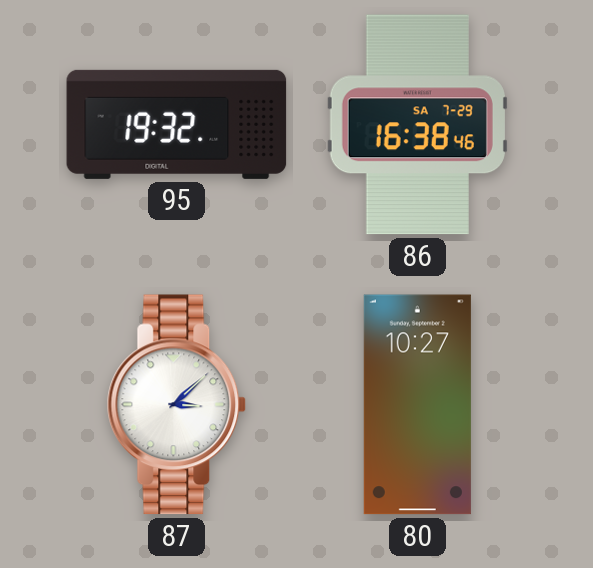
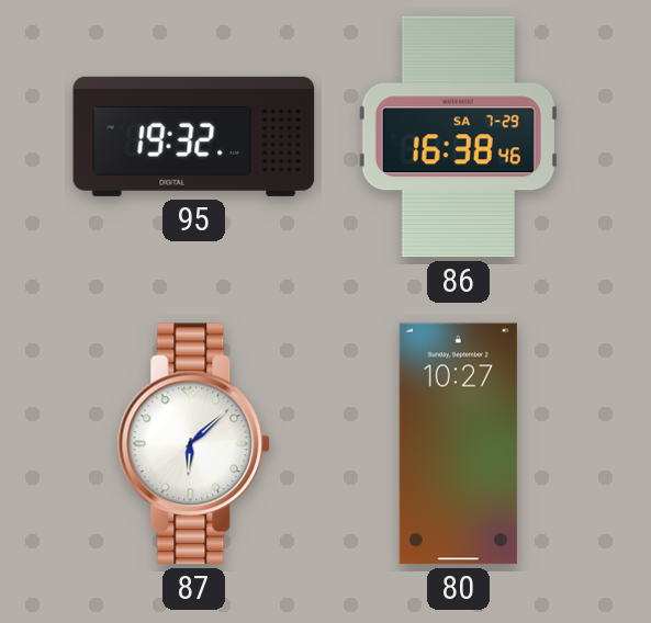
87: 3:08 -> 6:08
